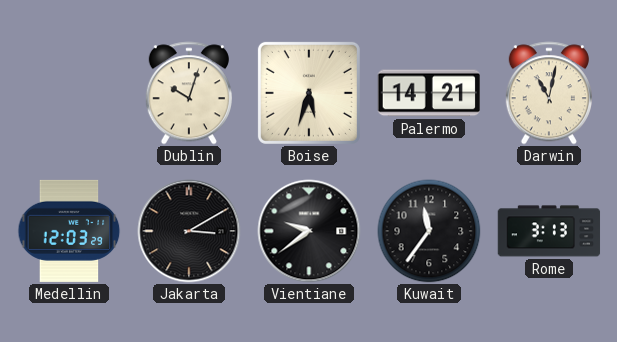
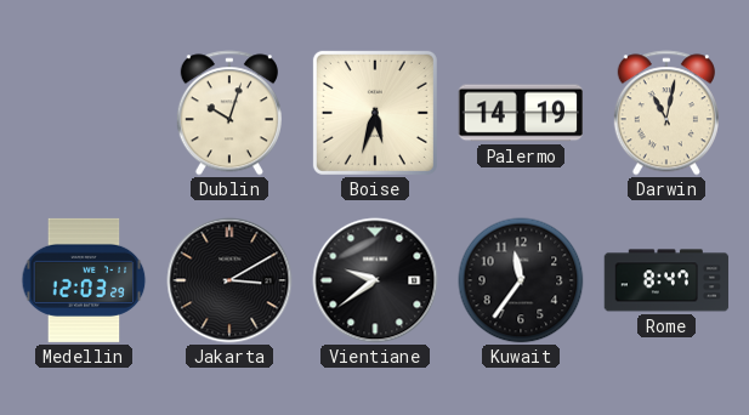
Palermo: 14:21 -> 14:19
Rome: 3:13 -> 8:47
